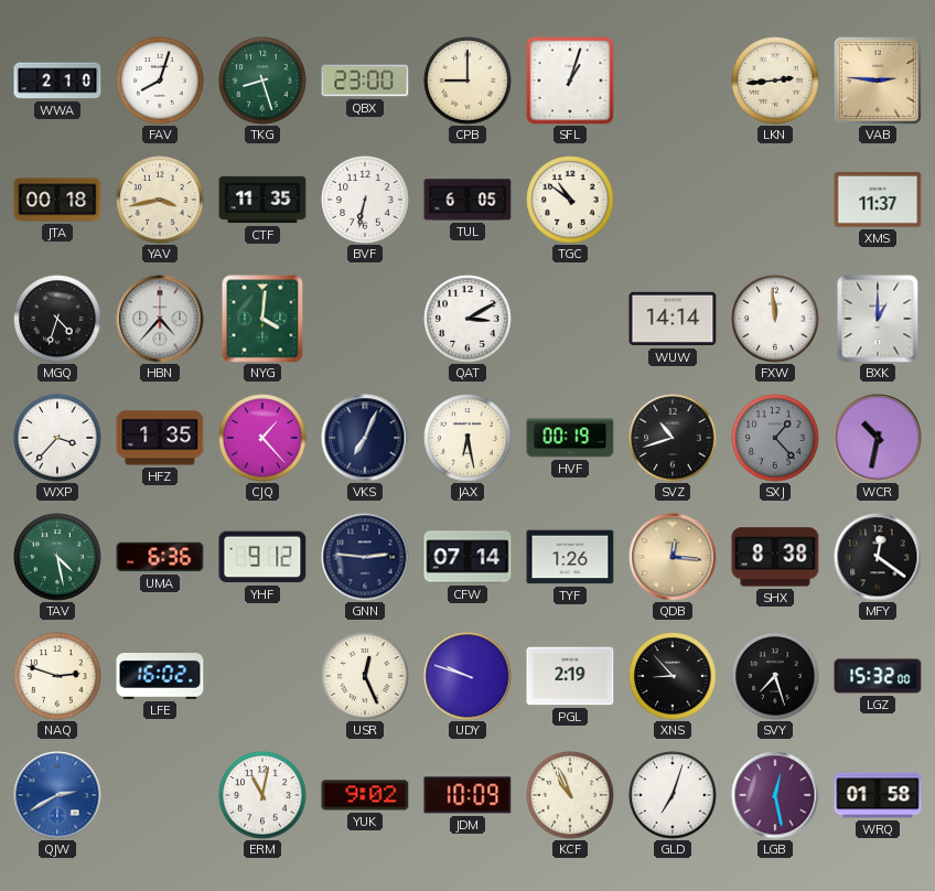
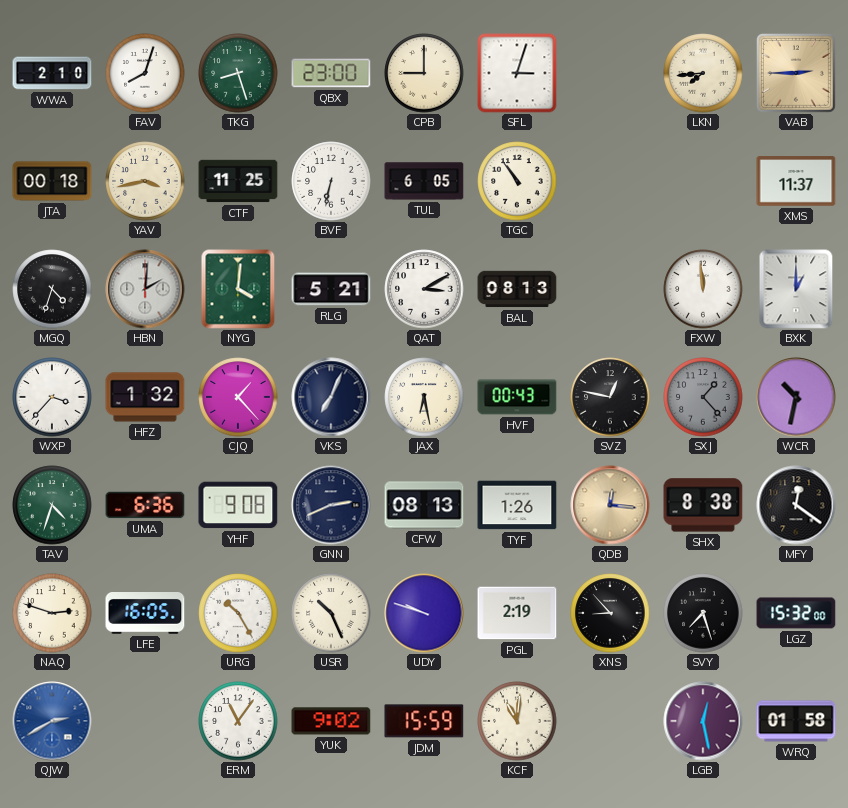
SFL: 1:03 -> 3:03
LKN: 2:44 -> 7:44
VAB: 2:46 -> 2:45
CTF: 11:35 -> 11:25
TGC: 10:51 -> 10:54
HBN: 4:37 -> 2:01
RLG: none -> 5:21
BAL: none -> 08:13
WUW: 14:14 -> none
HFZ: 1:35 -> 1:32
HVF: 00:19 -> 00:43
SVZ: 10:42 -> 12:47
TAV: 4:28 -> 4:33
YHF: 9:12 -> 9:08
GNN: 2:46 -> 2:41
CFW: 07:14 -> 08:13
LFE: 16:02 -> 16:05
URG: none -> 10:25
USR: 12:26 -> 10:26
ERM: 11:02 -> 11:06
JDM: 10:09 -> 15:59
KCF: 10:56 -> 11:01
GLD: 7:03 -> none
